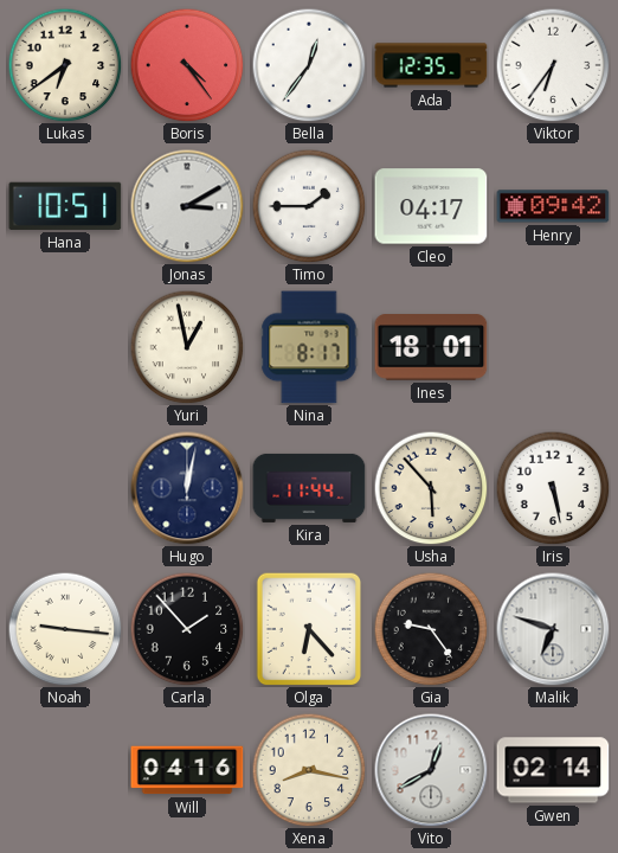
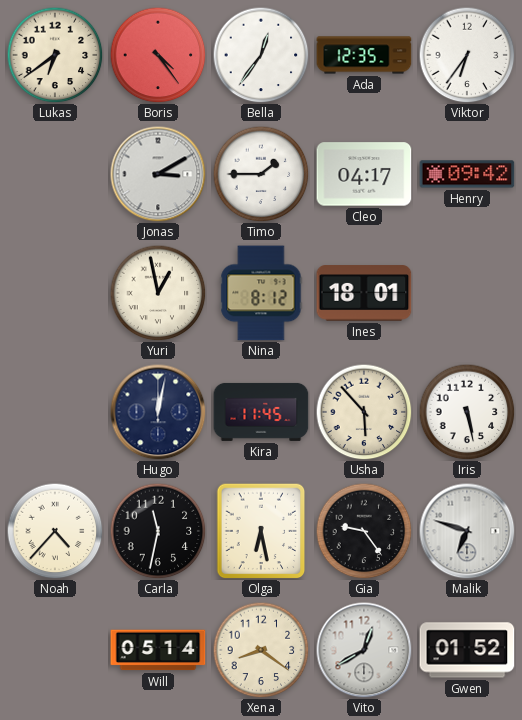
Hana: 10:51 -> none
Nina: 8:17 -> 8:12
Kira: 11:44 -> 11:45
Noah: 9:16 -> 4:37
Carla: 1:53 -> 11:32
Olga: 6:23 -> 6:28
Will: 04:16 -> 05:14
Xena: 8:17 -> 8:21
Gwen: 02:14 -> 01:52
